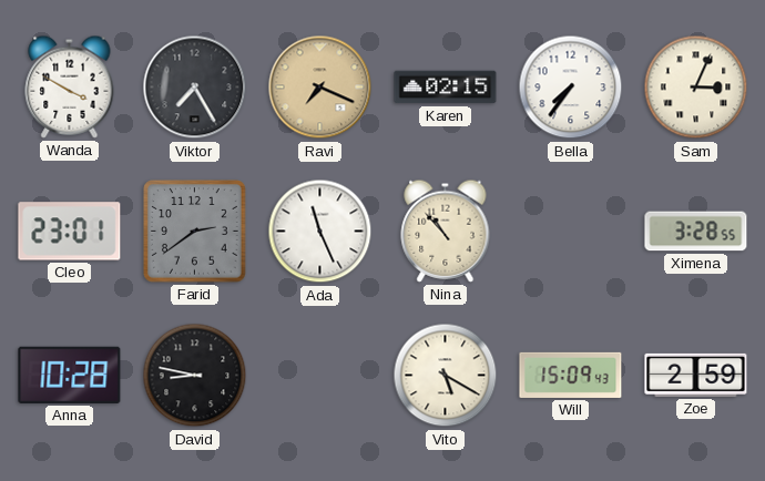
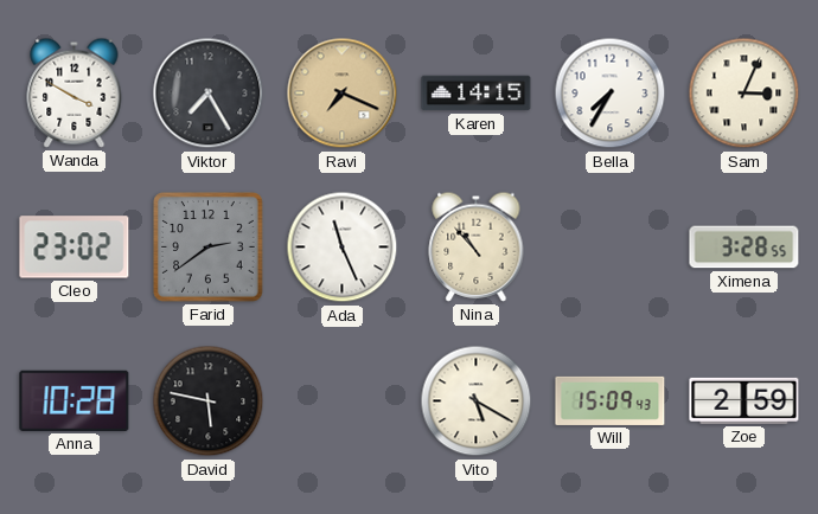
Karen: 02:15 -> 14:15
Bella: 7:36 -> 7:35
Cleo: 23:01 -> 23:02
David: 8:47 -> 5:47
